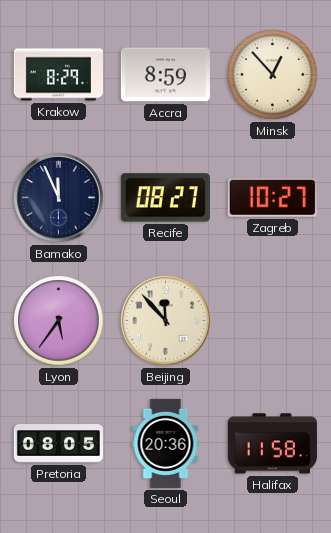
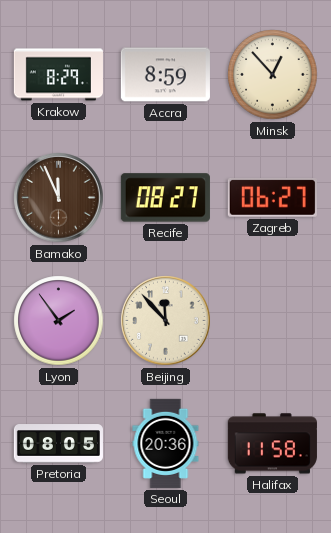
Bamako dial: navy -> brown
Zagreb: 10:27 -> 06:27
Lyon: 5:36 -> 1:54
